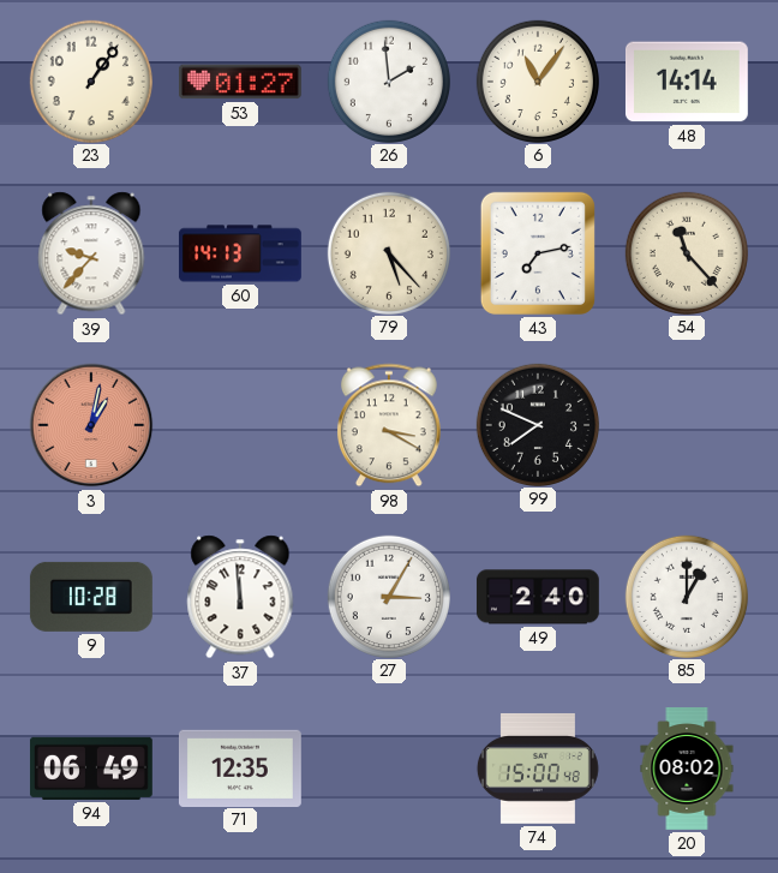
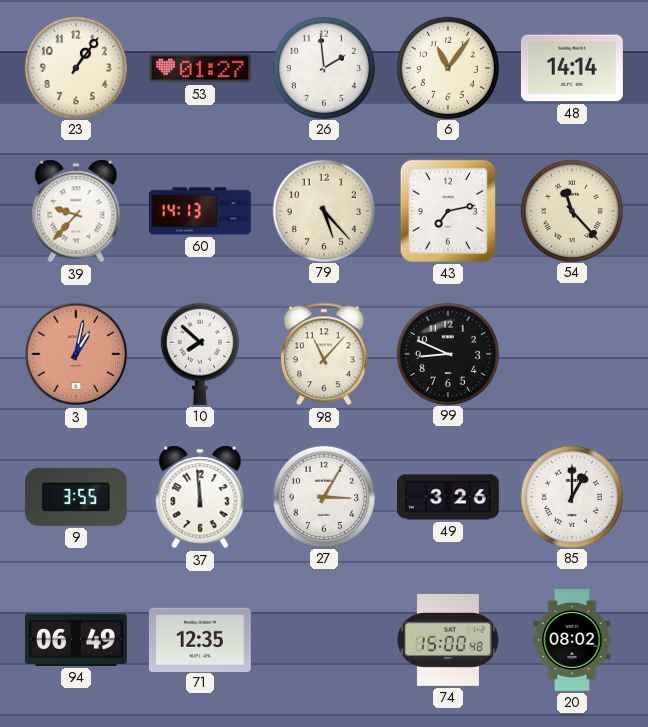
10: none -> 7:52
98: 3:20 -> 11:07
99: 7:49 -> 8:49
9: 10:28 -> 3:55
49: 2:40 -> 3:26
